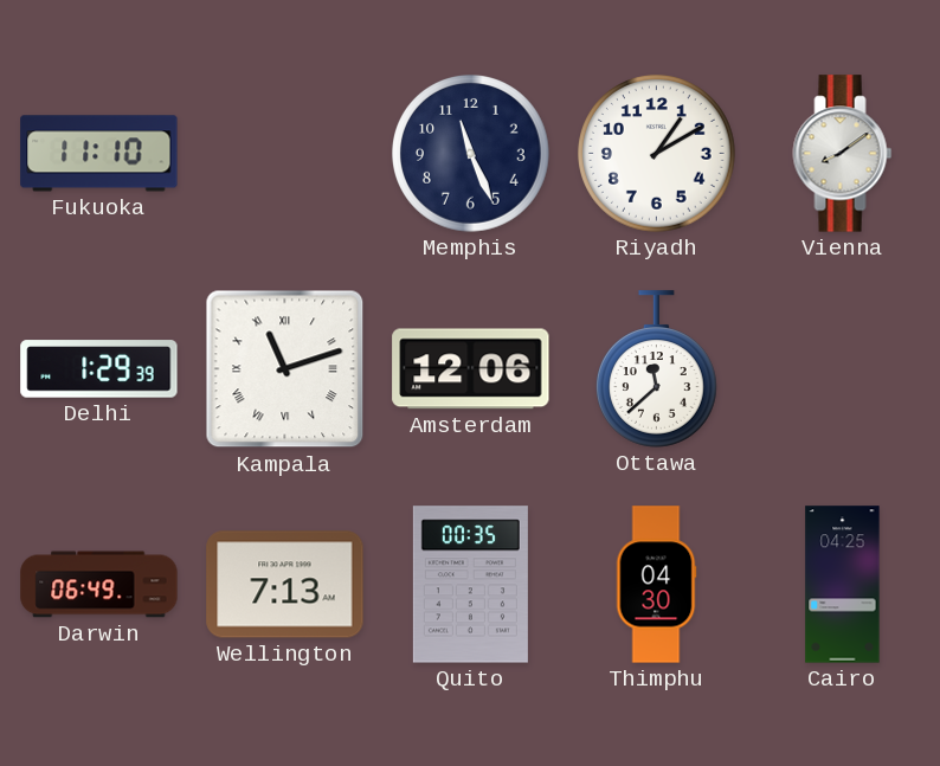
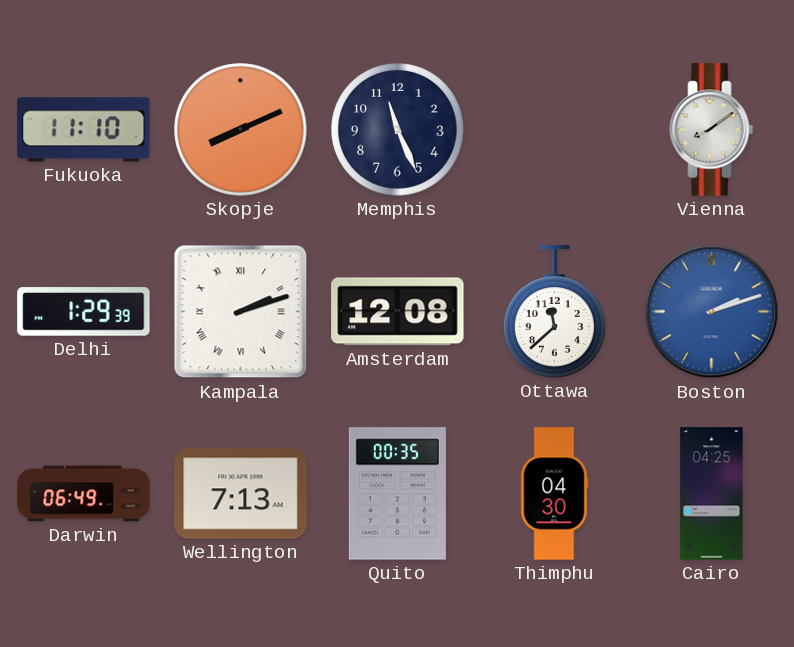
Skopje: none -> 8:11
Riyadh: 1:10 -> none
Kampala: 11:12 -> 2:12
Amsterdam: 12:06 -> 12:08
Boston: none -> 2:12
